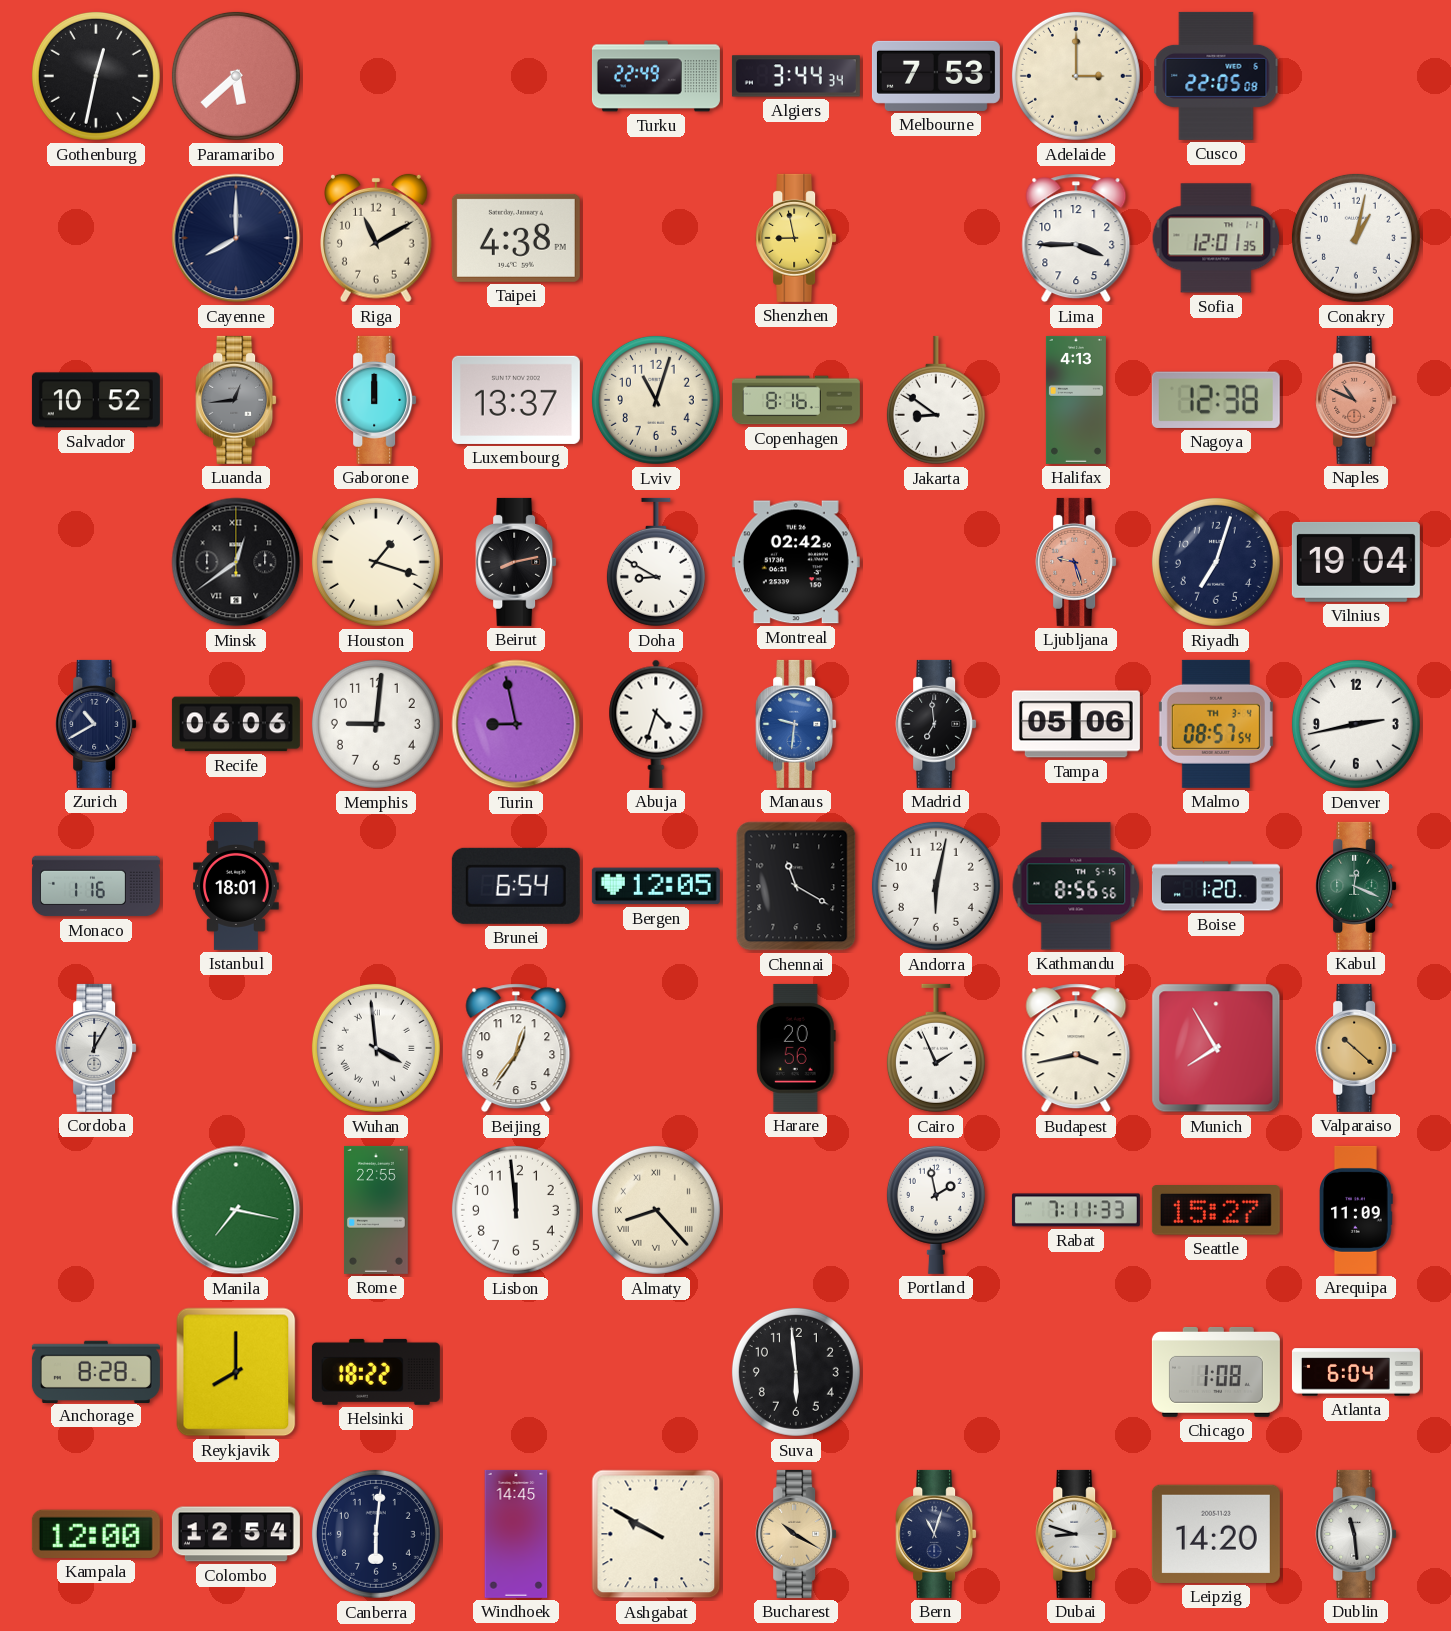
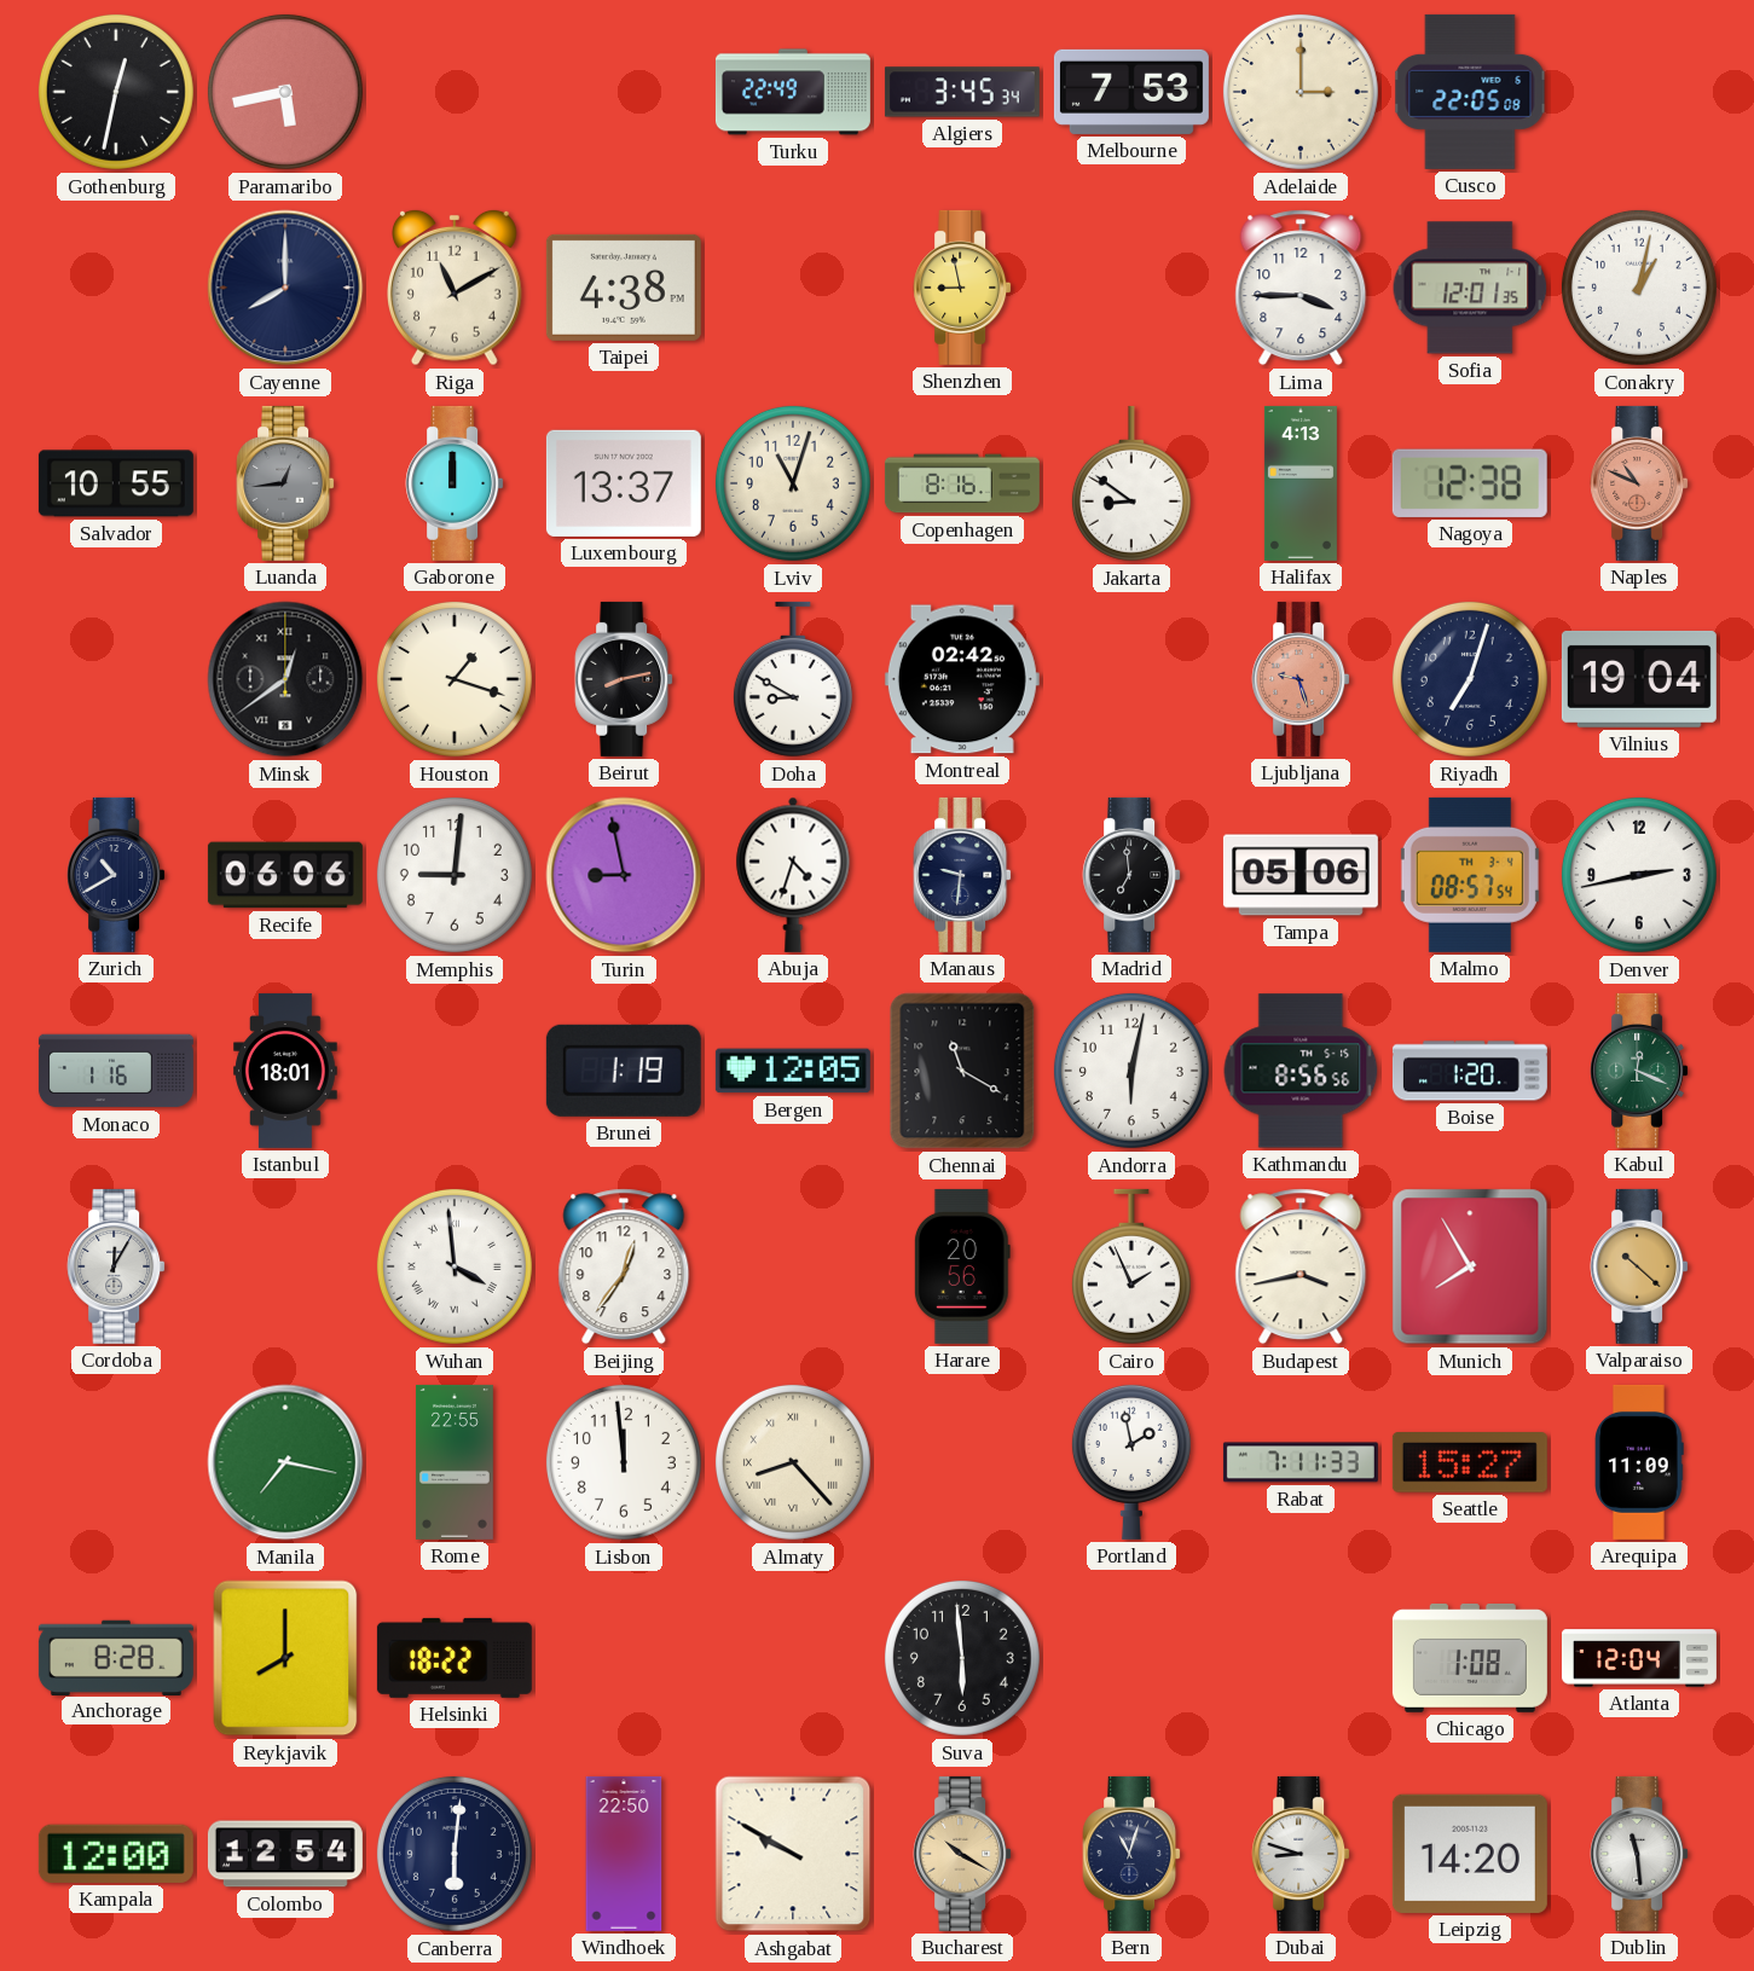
Paramaribo: 5:38 -> 5:43
Algiers: 3:44 -> 3:45
Salvador: 10:52 -> 10:55
Manaus dial: blue -> navy
Brunei: 6:54 -> 1:19
Atlanta: 6:04 -> 12:04
Windhoek: 14:45 -> 22:50
